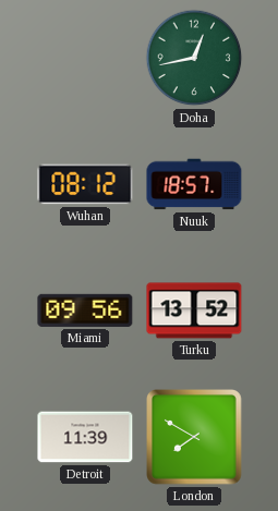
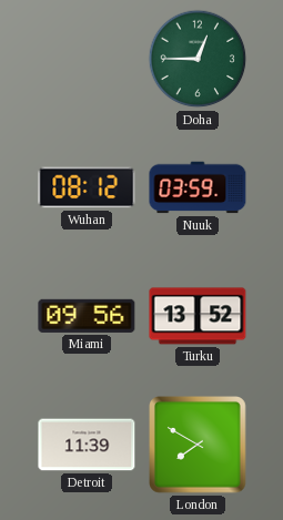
Doha: 12:43 -> 12:45
Nuuk: 18:57 -> 03:59
